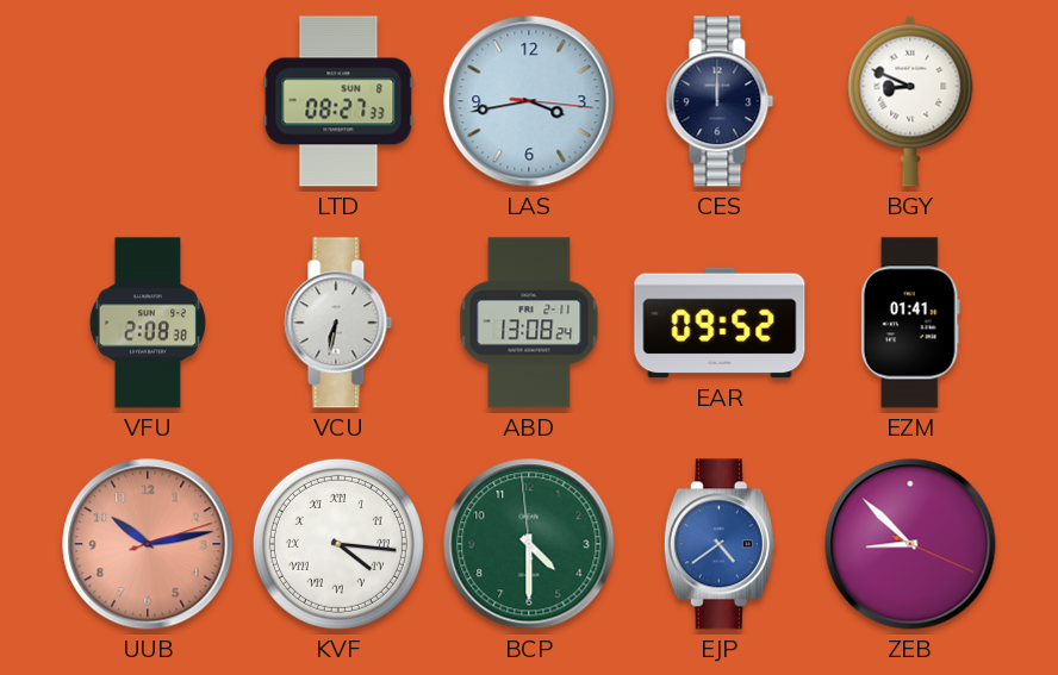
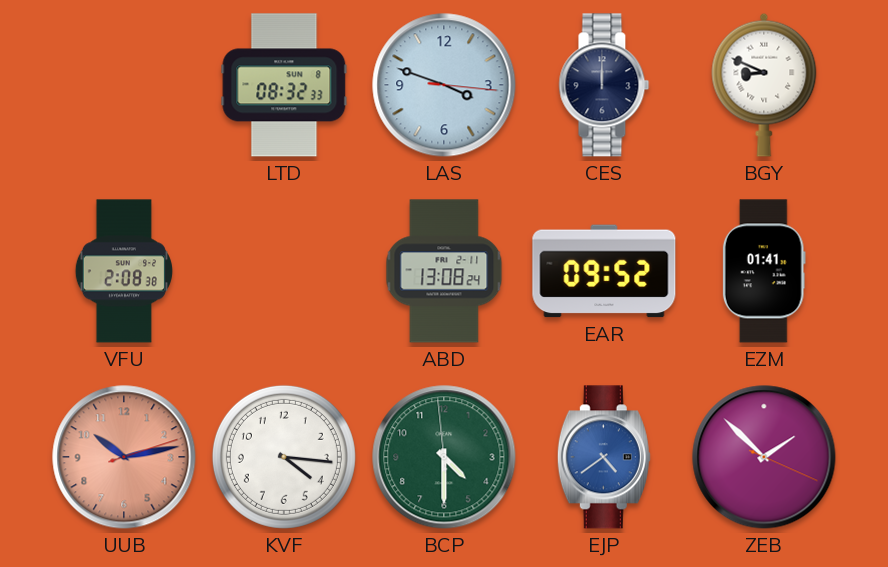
LTD: 08:27 -> 08:32
LAS: 3:43 -> 3:48
VCU: 6:32 -> none
KVF numerals: Roman -> Arabic
ZEB: 8:52 -> 1:52
